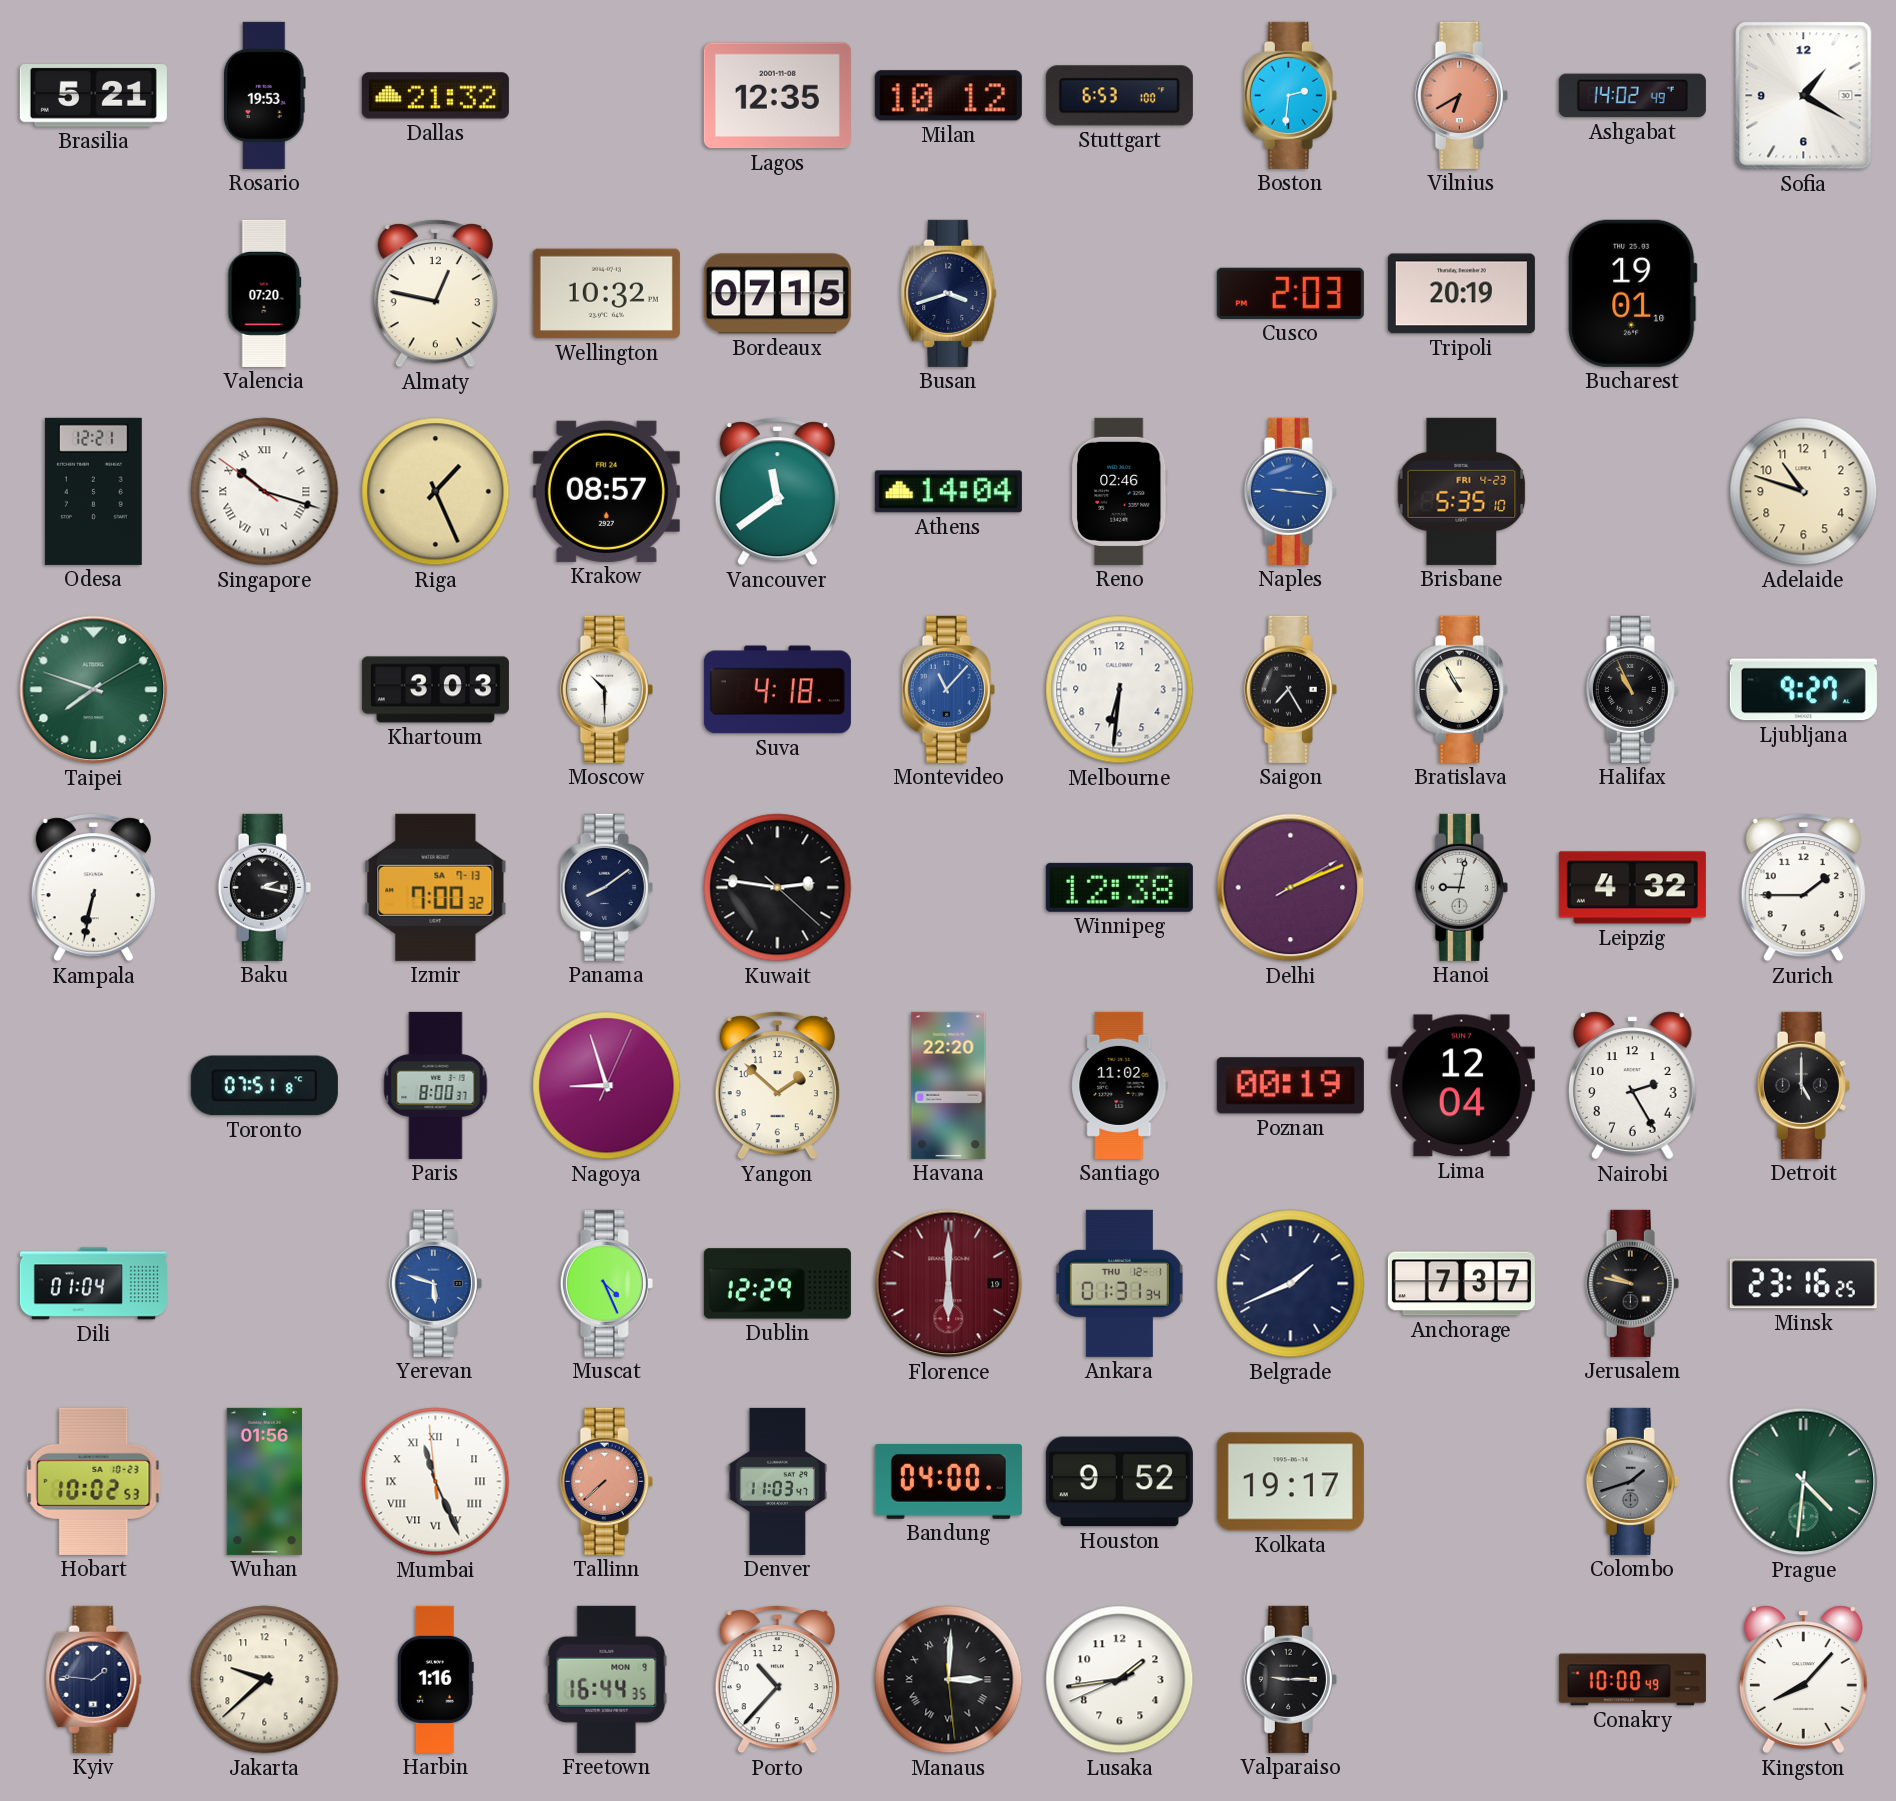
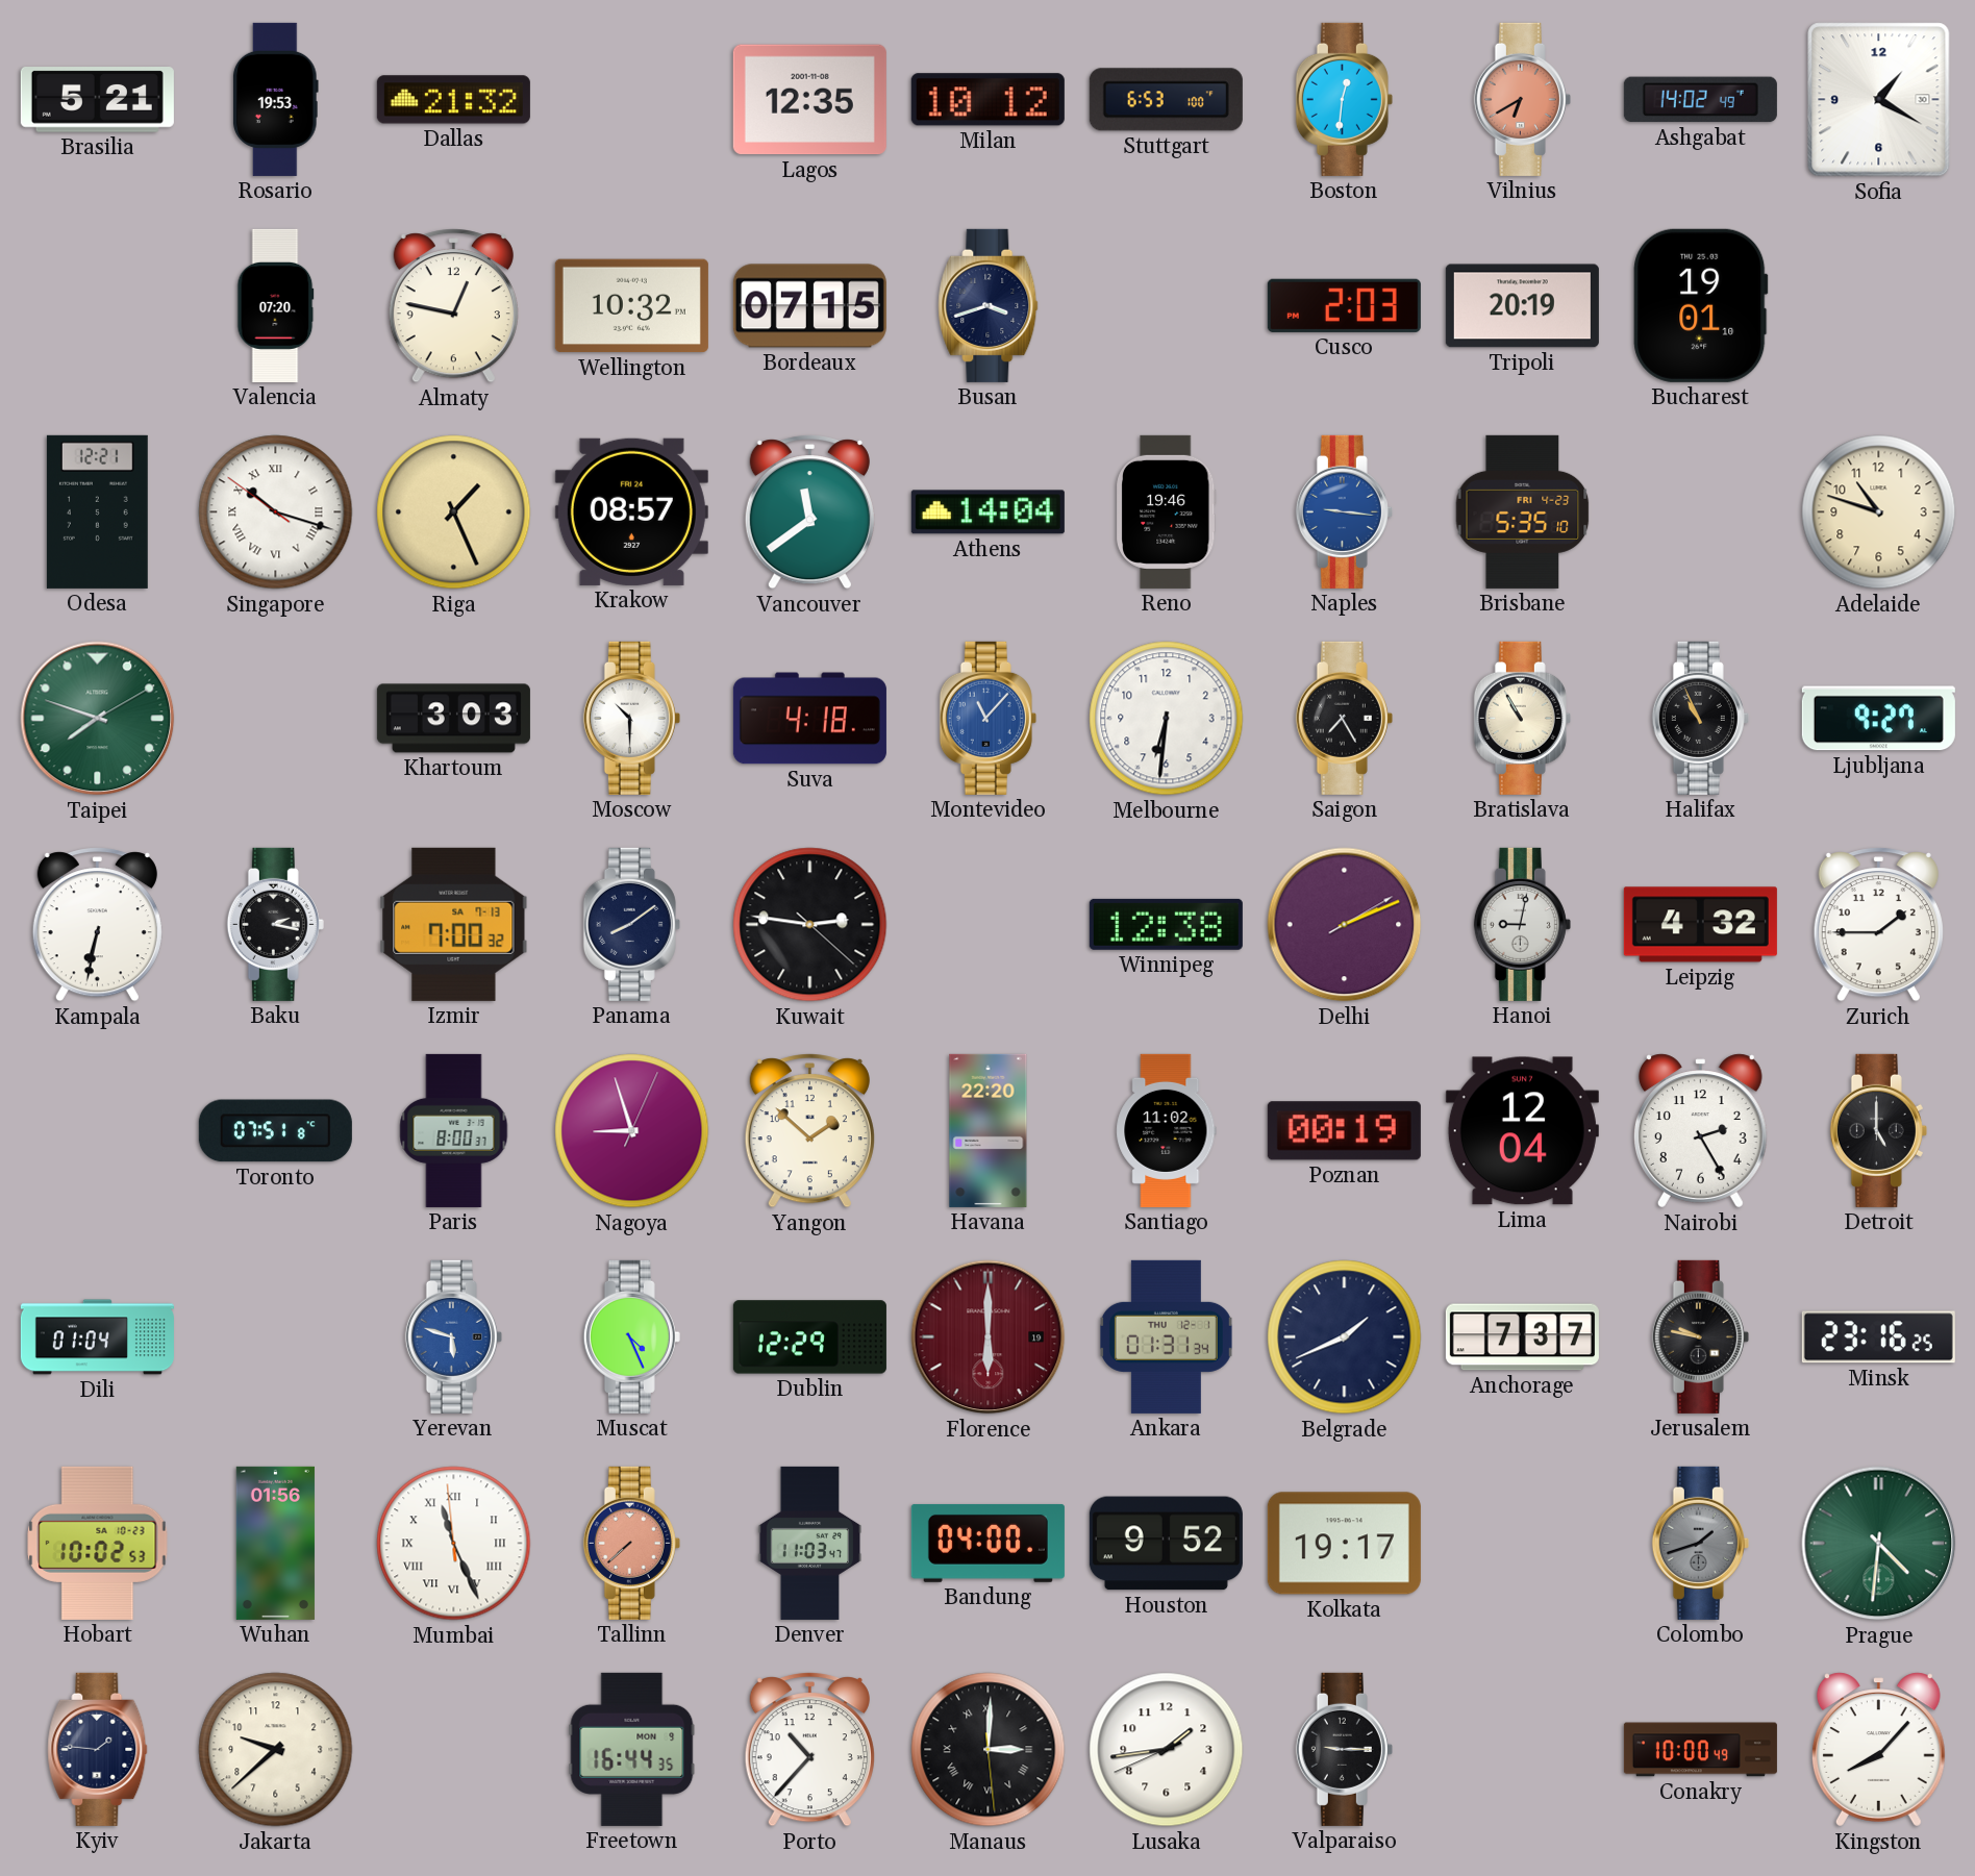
Boston: 2:31 -> 12:31
Reno: 02:46 -> 19:46
Harbin: 1:16 -> none
